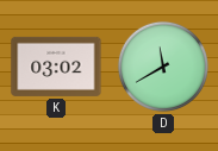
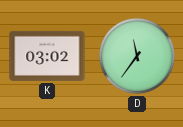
D: 11:40 -> 11:36
